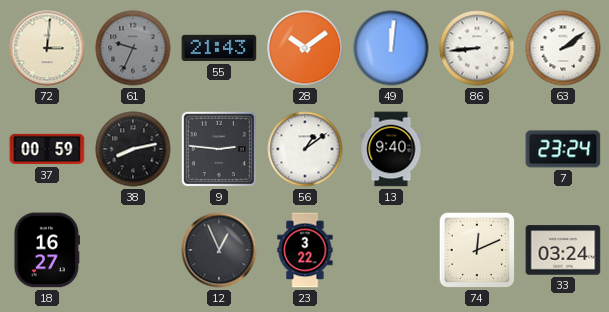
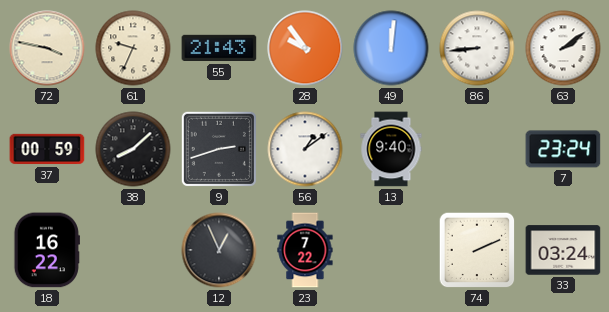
72: 3:01 -> 3:47
61 dial: grey -> cream
28: 10:09 -> 9:54
38: 8:13 -> 8:08
9: 2:46 -> 2:42
18: 16:27 -> 16:22
23: 3:22 -> 7:22
74: 12:11 -> 2:11
